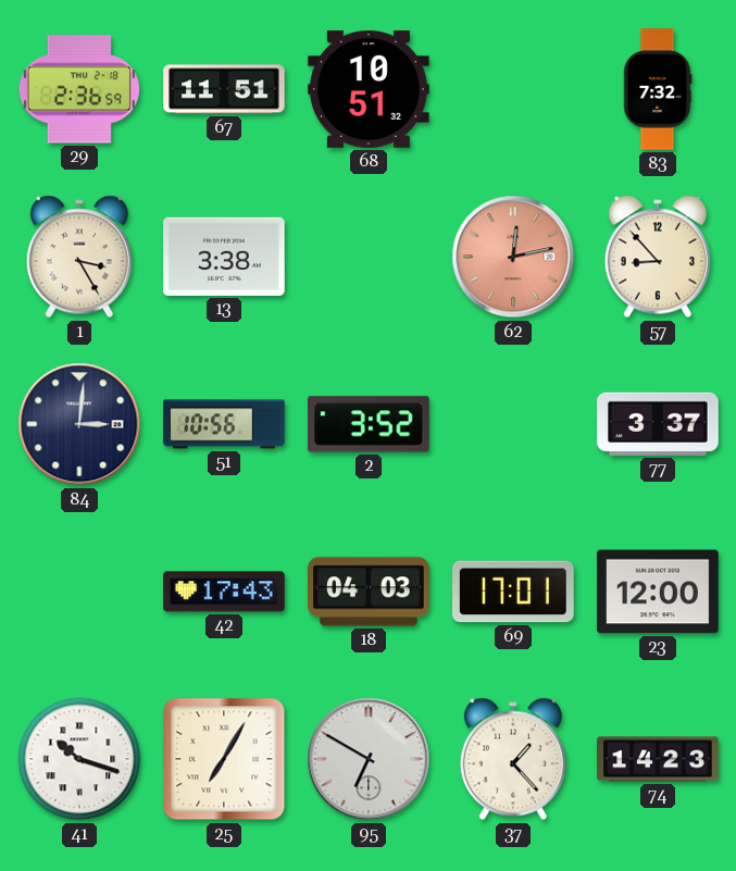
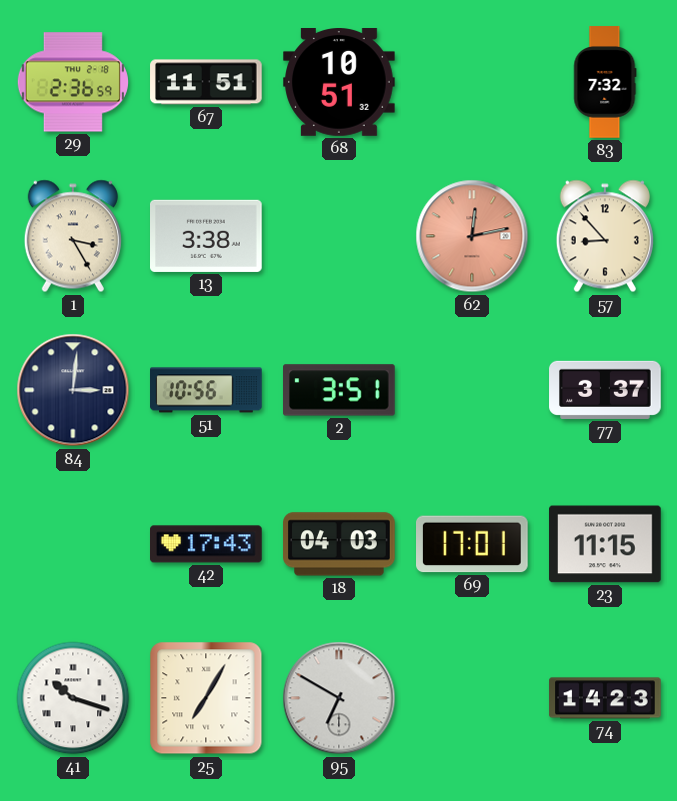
2: 3:52 -> 3:51
23: 12:00 -> 11:15
37: 1:23 -> none
